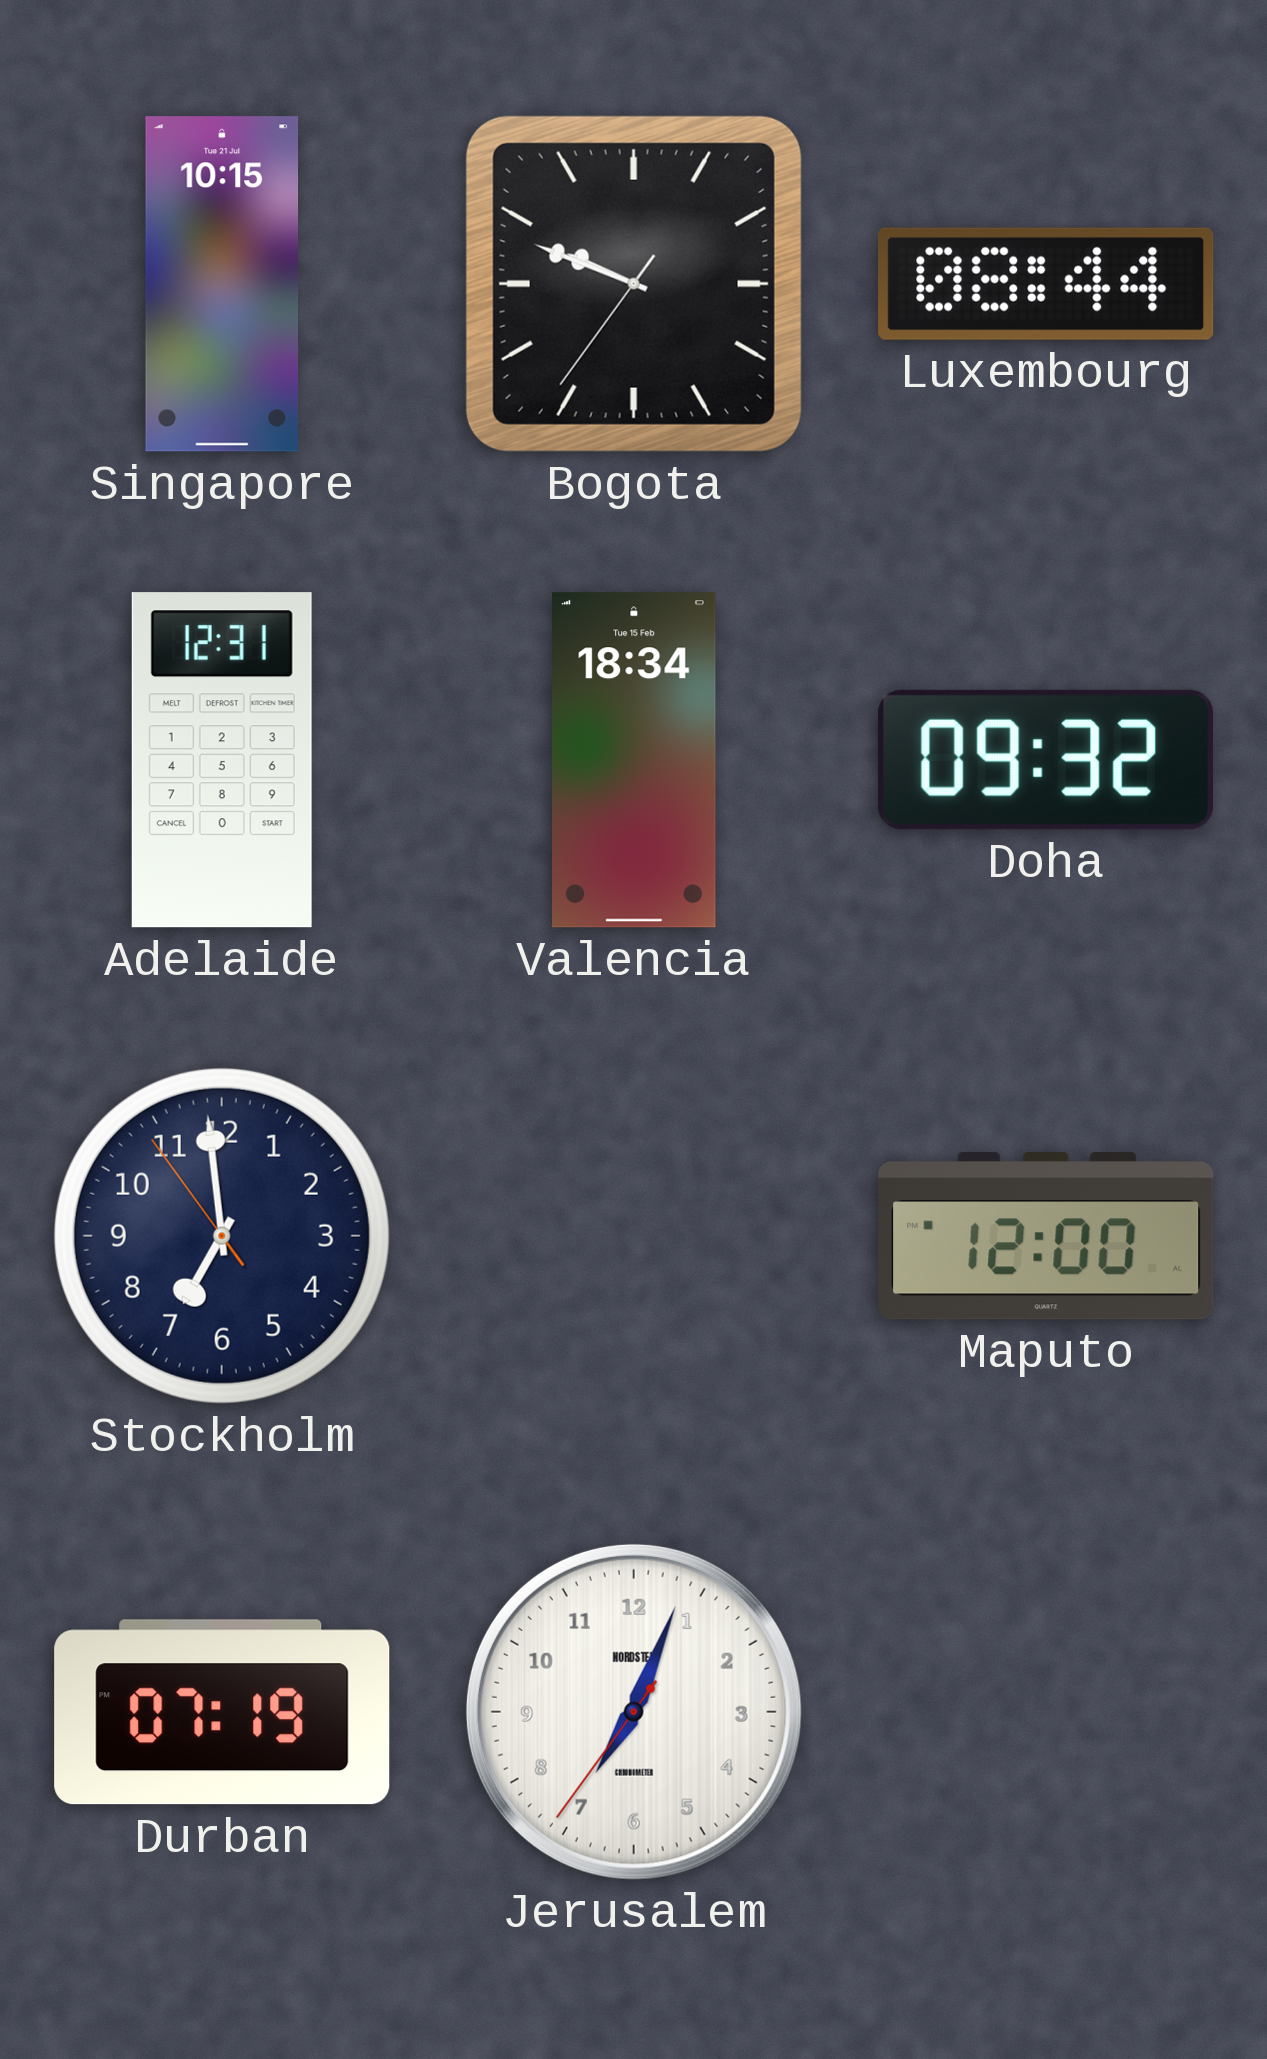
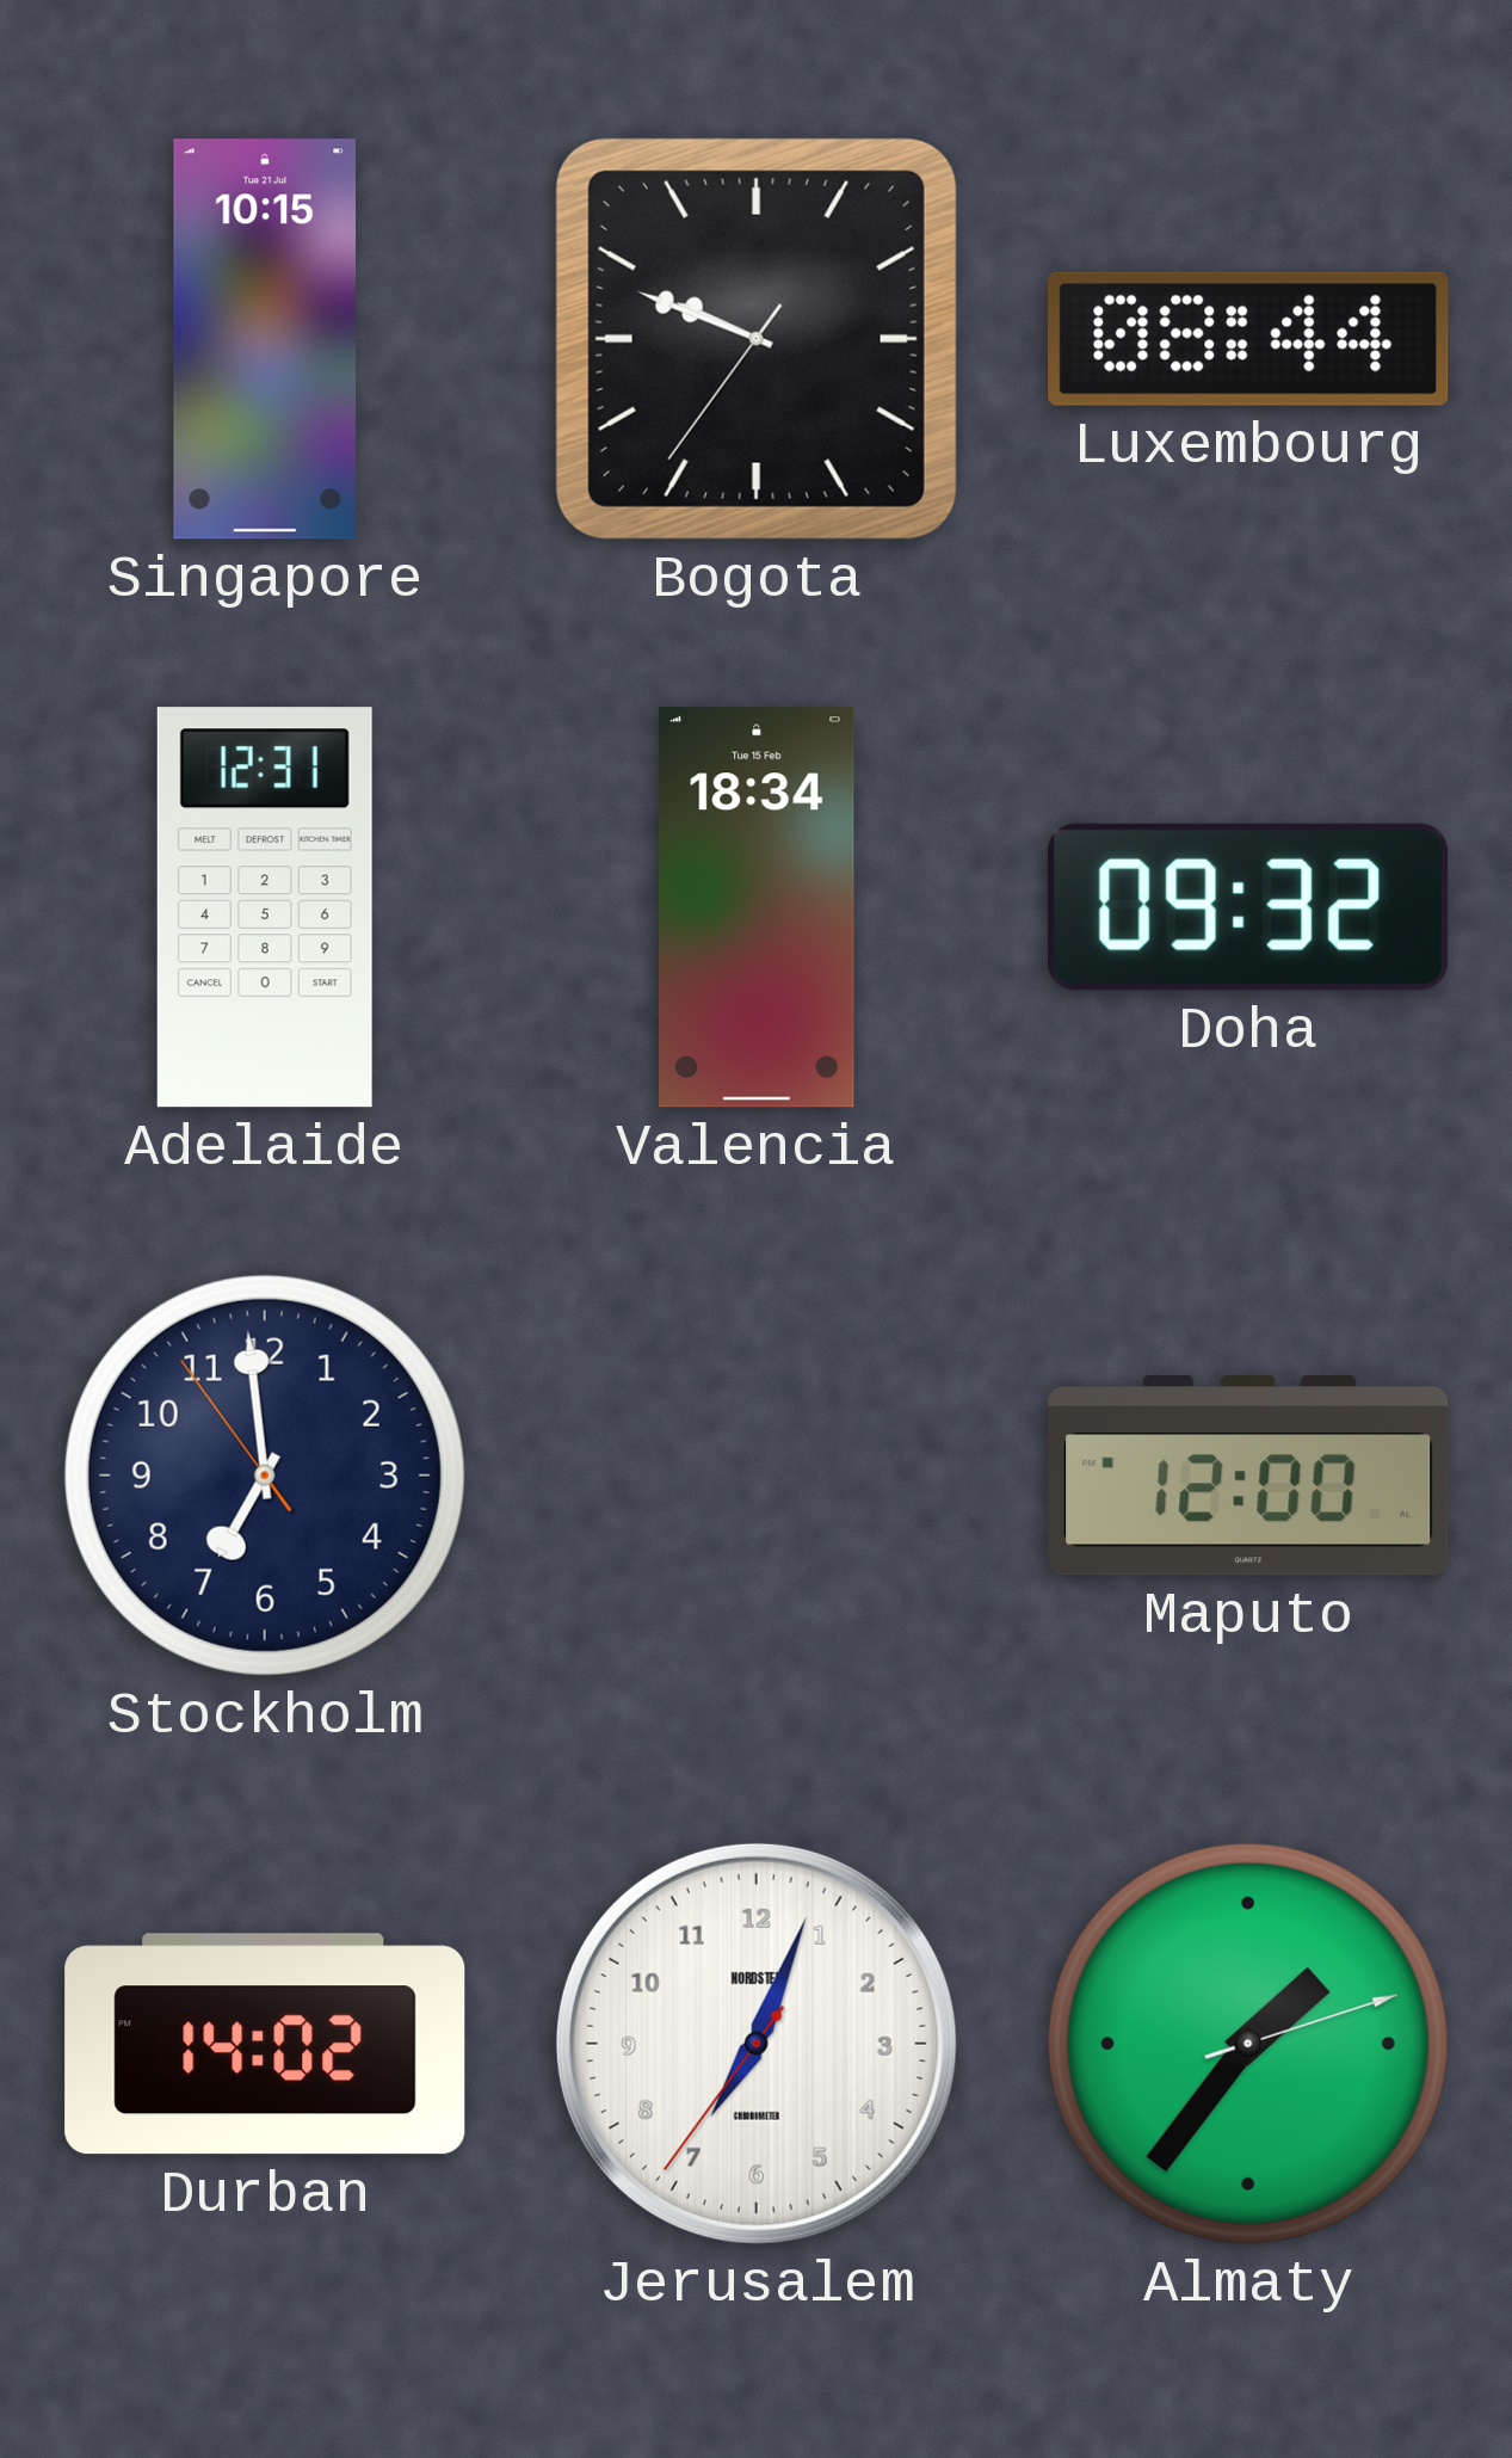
Durban: 07:19 -> 14:02
Almaty: none -> 1:36
